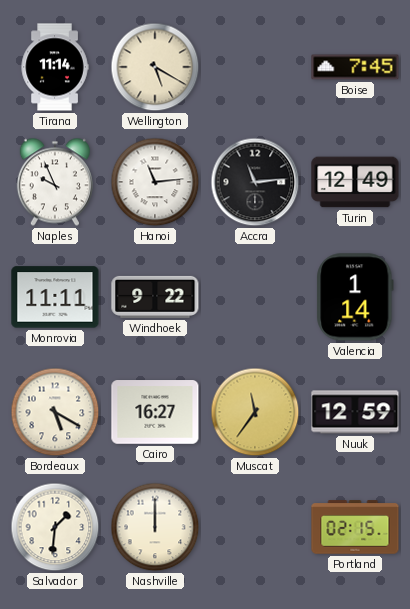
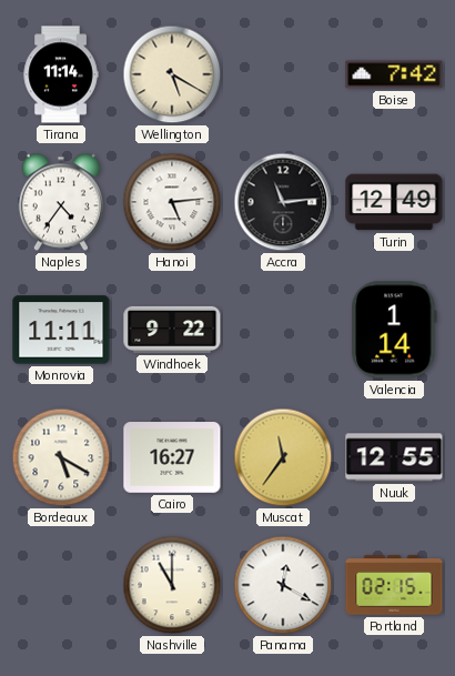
Boise: 7:45 -> 7:42
Naples: 9:56 -> 4:36
Hanoi: 11:14 -> 5:14
Nuuk: 12:59 -> 12:55
Salvador: 1:31 -> none
Nashville: 12:00 -> 11:00
Panama: none -> 12:20
